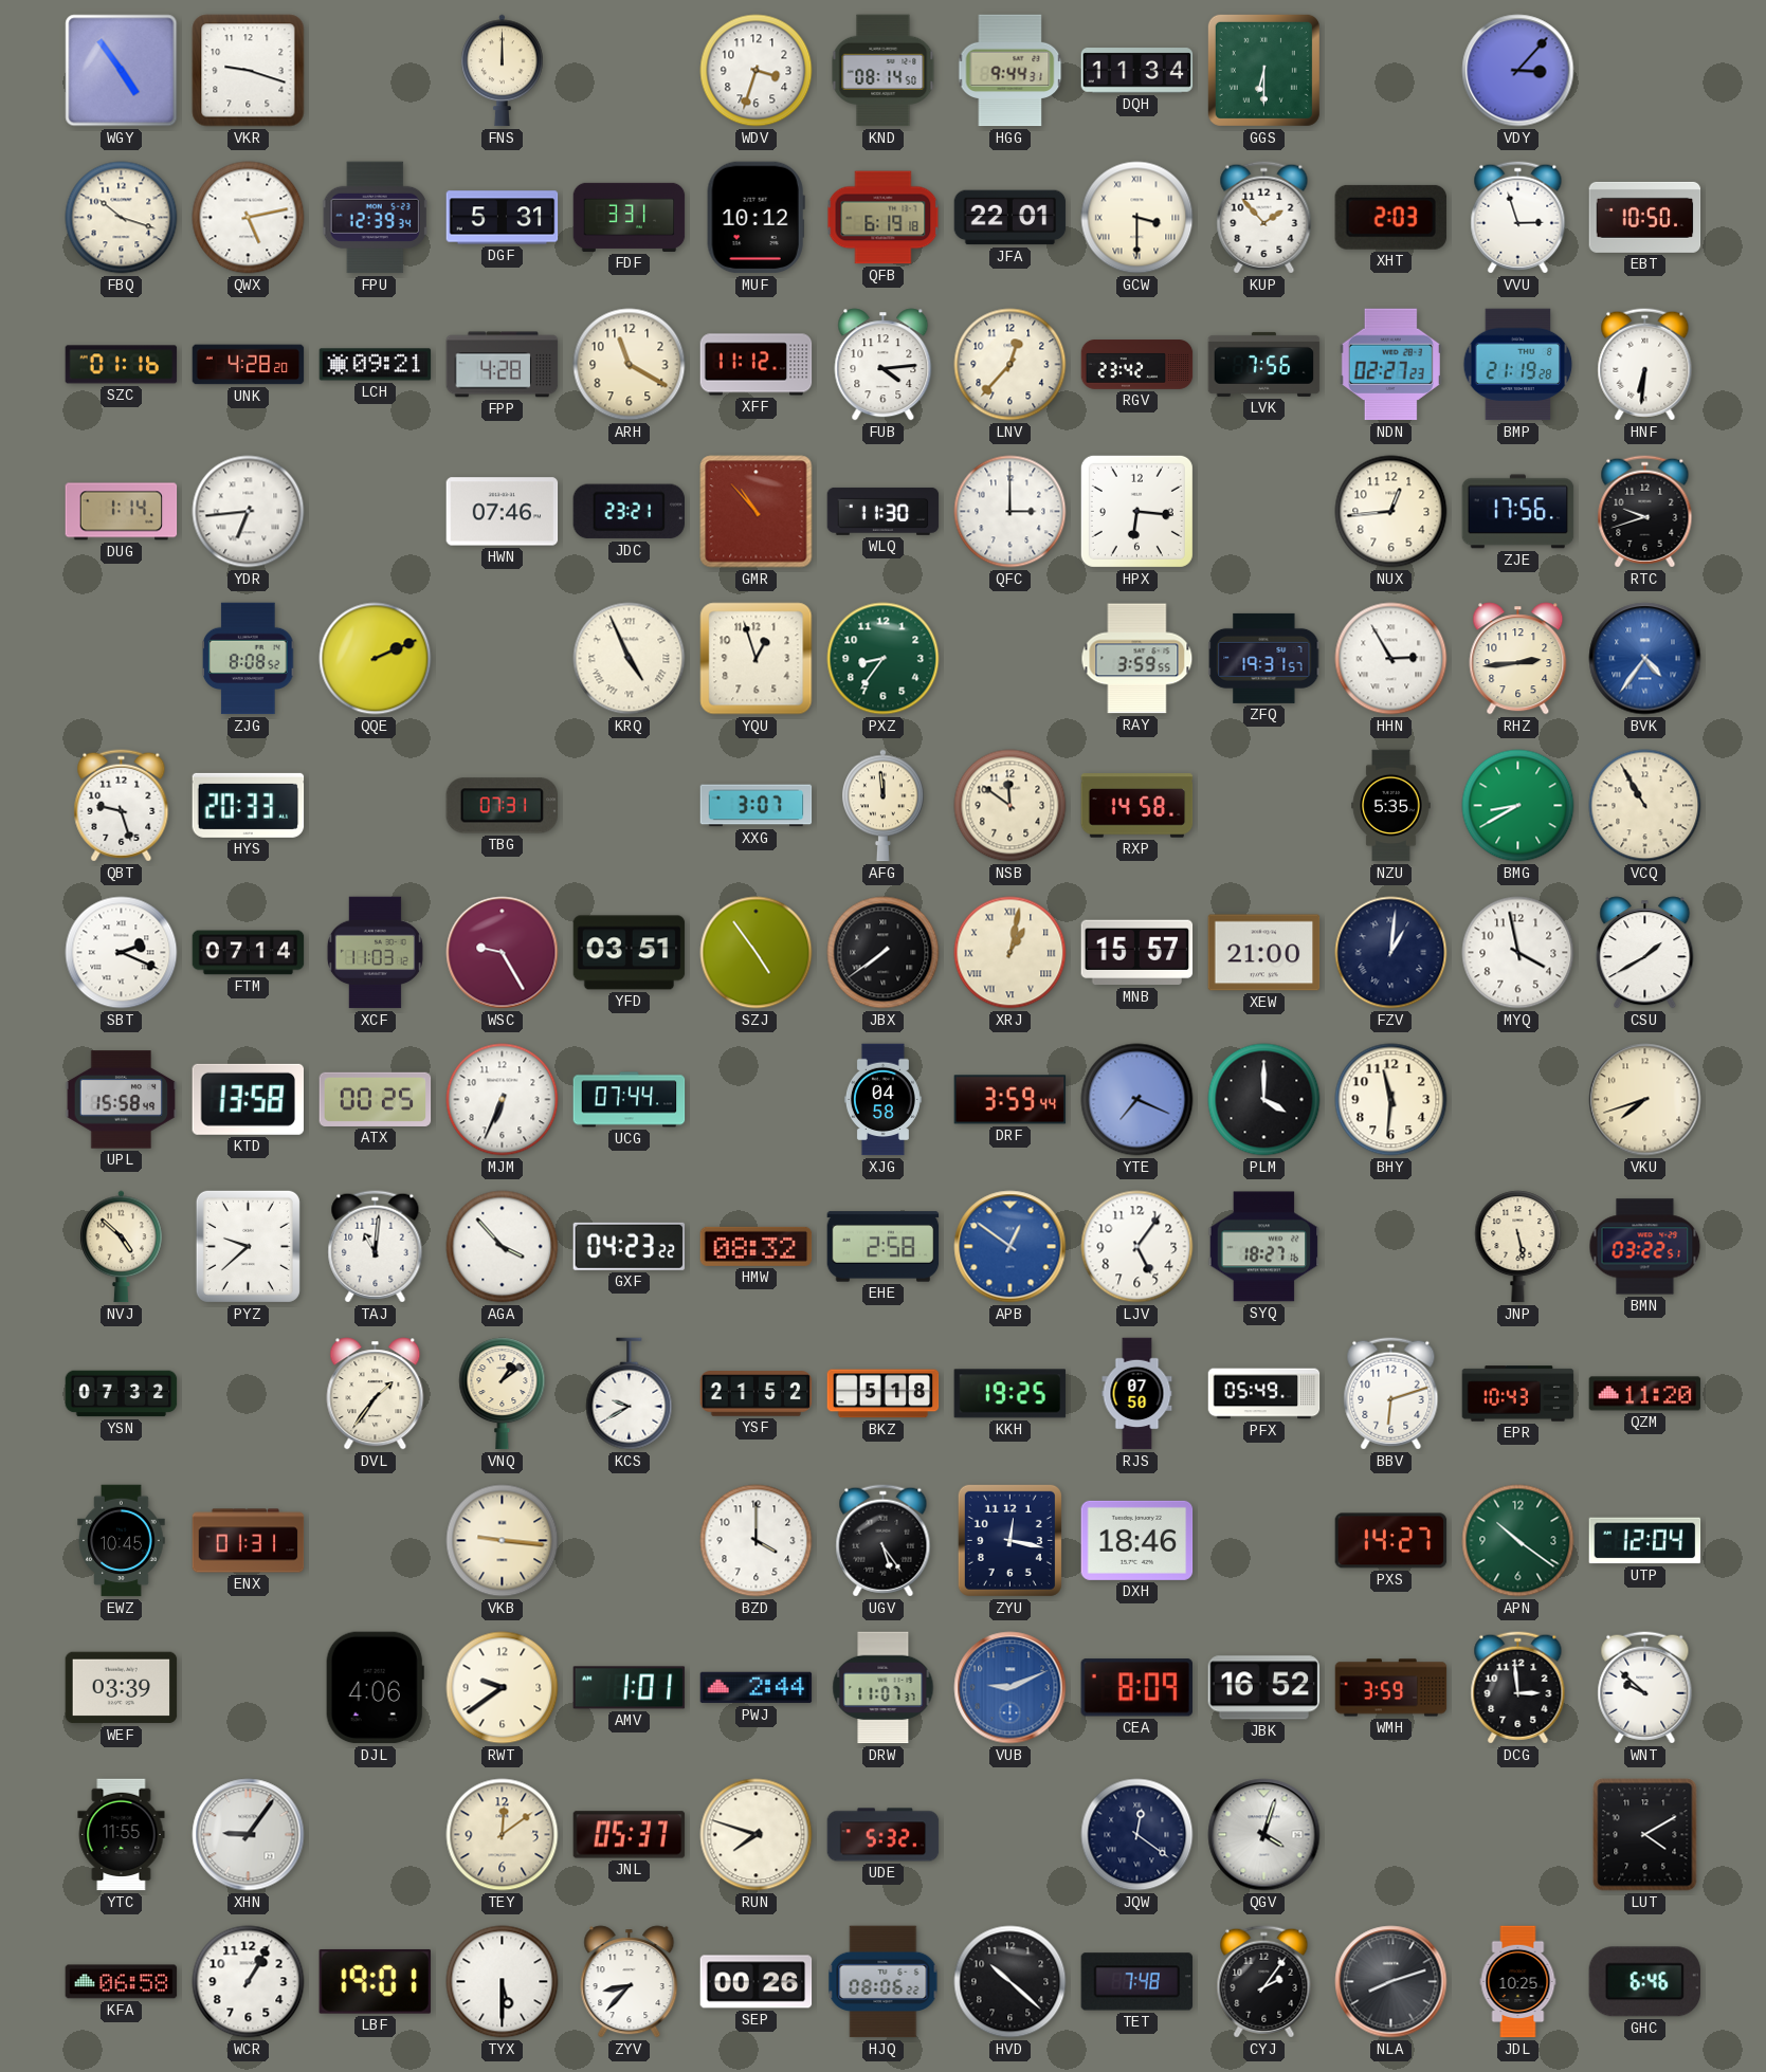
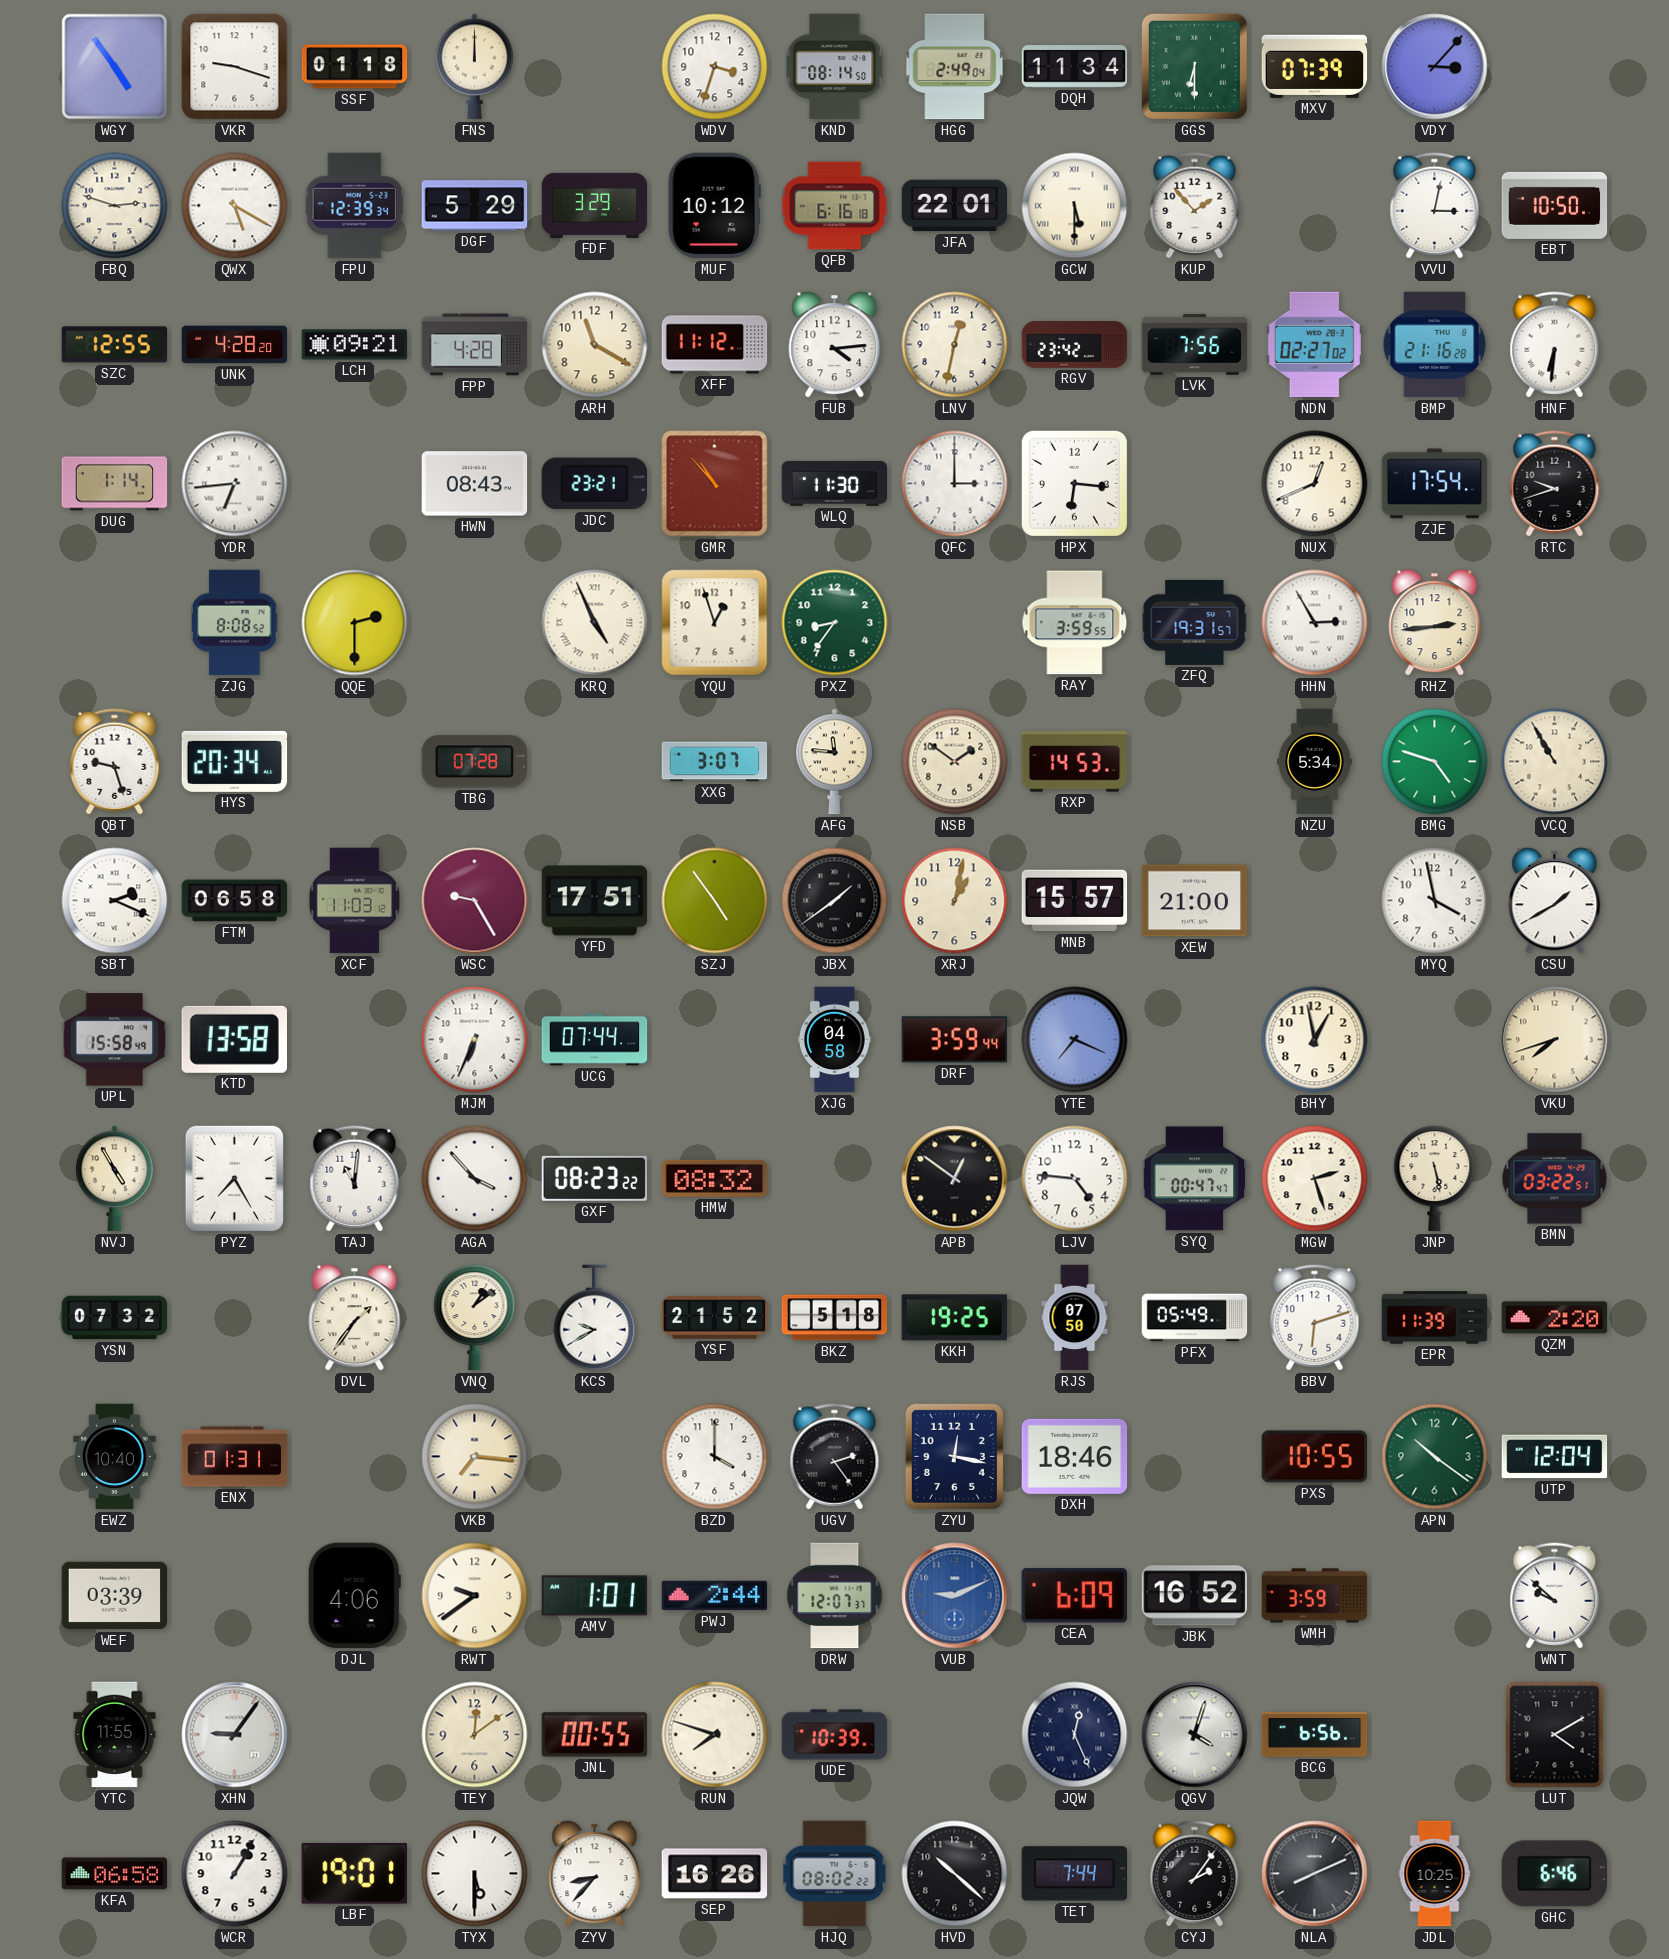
SSF: none -> 01:18
HGG: 9:44 -> 2:49
MXV: none -> 07:39
FBQ: 10:18 -> 2:48
QWX: 5:13 -> 5:20
DGF: 5:31 -> 5:29
FDF: 3:31 -> 3:29
QFB: 6:19 -> 6:16
GCW: 3:30 -> 5:30
XHT: 2:03 -> none
VVU: 2:57 -> 3:02
SZC: 01:16 -> 12:55
LNV: 12:37 -> 12:32
NDN: 02:27:23 -> 02:27:02
BMP: 21:19 -> 21:16
HWN: 07:46 -> 08:43
NUX: 12:44 -> 12:41
ZJE: 17:56 -> 17:54
QQE: 2:11 -> 2:30
BVK: 4:36 -> none
HYS: 20:33 -> 20:34
TBG: 07:31 -> 07:28
AFG: 11:59 -> 11:46
NSB: 11:51 -> 1:51
RXP: 14:58 -> 14:53
NZU: 5:35 -> 5:34
BMG: 8:40 -> 4:48
FTM: 07:14 -> 06:58
YFD: 03:51 -> 17:51
JBX: 7:39 -> 1:39
XRJ numerals: Roman -> Arabic
FZV: 1:01 -> none
ATX: 00:25 -> none
PLM: 4:00 -> none
BHY: 11:31 -> 12:58
NVJ: 4:52 -> 4:55
PYZ: 9:38 -> 7:25
GXF: 04:23 -> 08:23
EHE: 2:58 -> none
APB dial: blue -> black
LJV: 5:06 -> 4:46
SYQ: 18:27 -> 00:47
MGW: none -> 2:27
EPR: 10:43 -> 11:39
QZM: 11:20 -> 2:20
EWZ: 10:45 -> 10:40
VKB: 9:16 -> 7:16
UGV: 5:24 -> 2:24
PXS: 14:27 -> 10:55
DRW: 11:07 -> 12:07
CEA: 8:09 -> 6:09
DCG: 2:59 -> none
JNL: 05:37 -> 00:55
UDE: 5:32 -> 10:39
JQW: 12:21 -> 12:26
BCG: none -> 6:56
SEP: 00:26 -> 16:26
HJQ: 08:06 -> 08:02
TET: 7:48 -> 7:44
NLA: 8:12 -> 8:11
